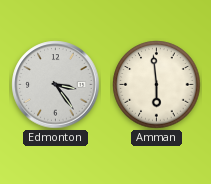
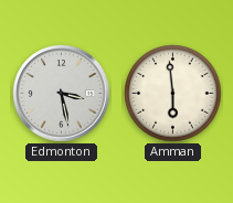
Edmonton: 3:24 -> 3:28
